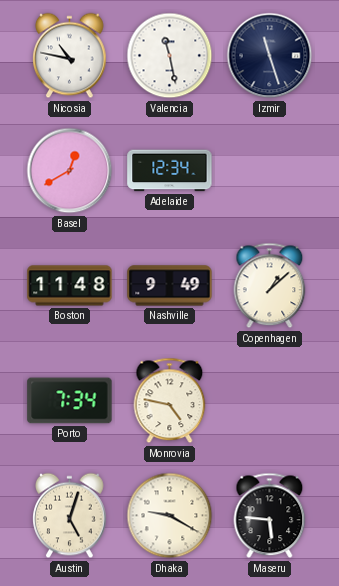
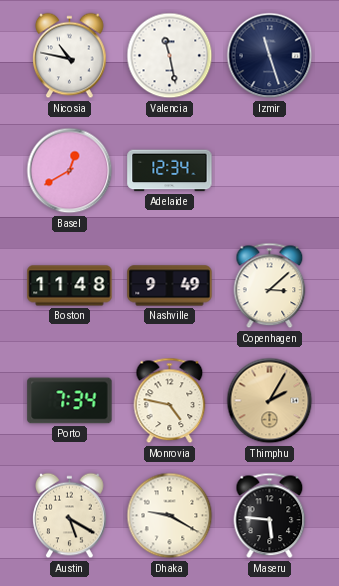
Copenhagen: 1:08 -> 3:08
Thimphu: none -> 2:05
Austin: 5:03 -> 5:20
